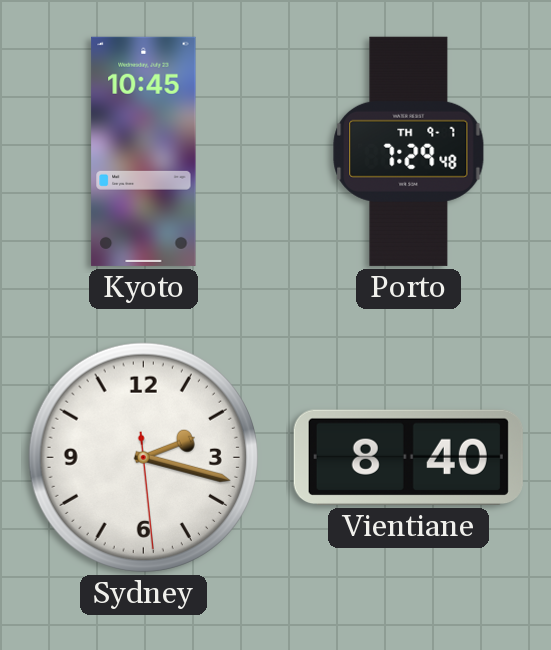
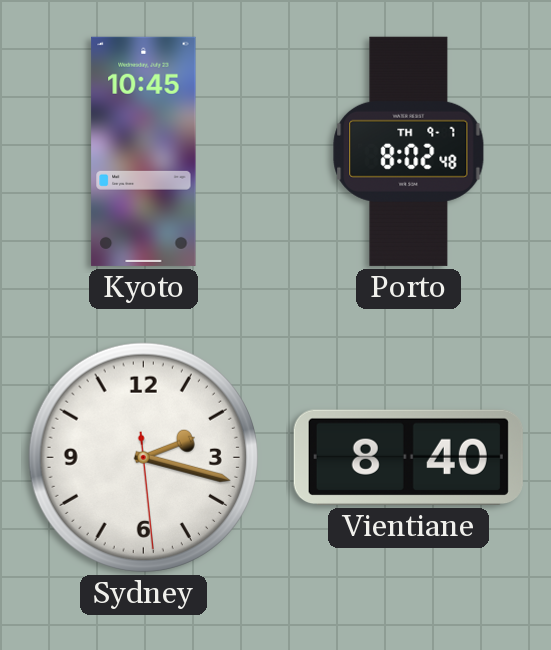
Porto: 7:29 -> 8:02
